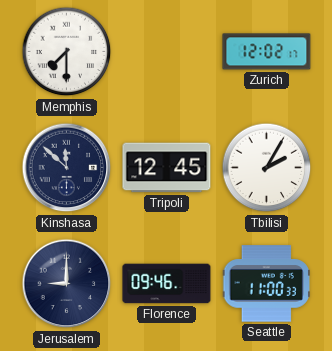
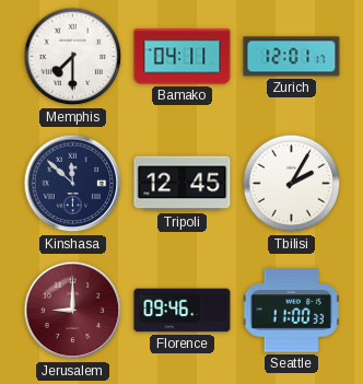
Bamako: none -> 04:11
Zurich: 12:02 -> 12:01
Jerusalem dial: navy -> burgundy
